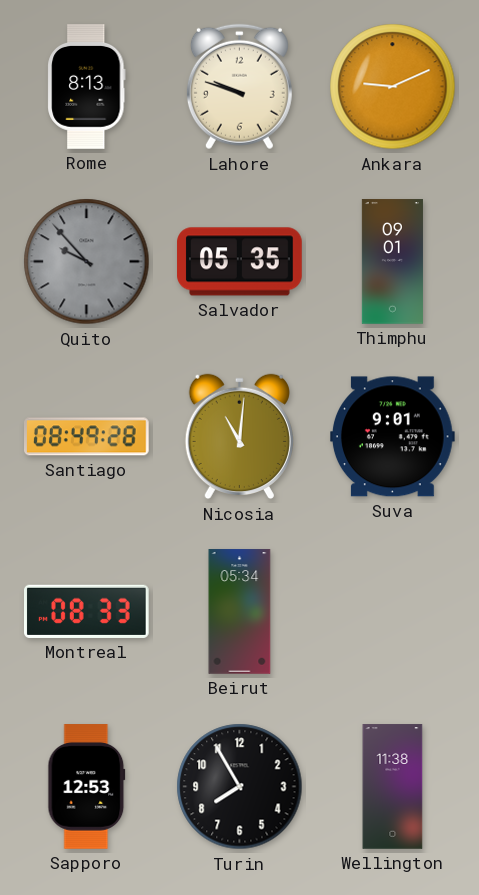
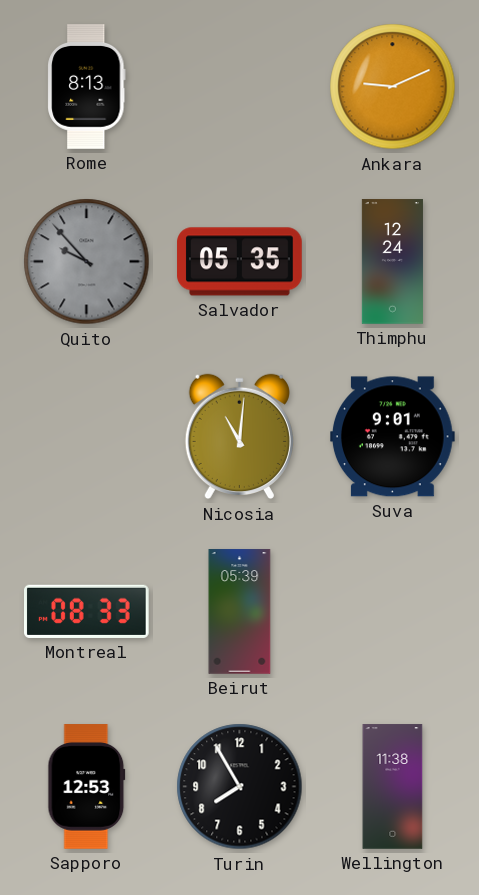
Lahore: 9:48 -> none
Thimphu: 09:01 -> 12:24
Santiago: 08:49 -> none
Beirut: 05:34 -> 05:39
